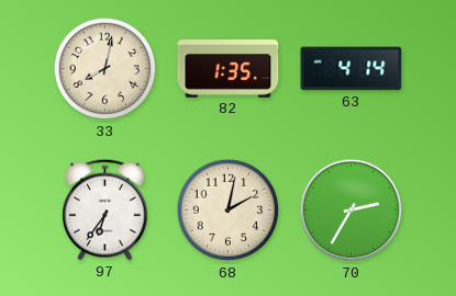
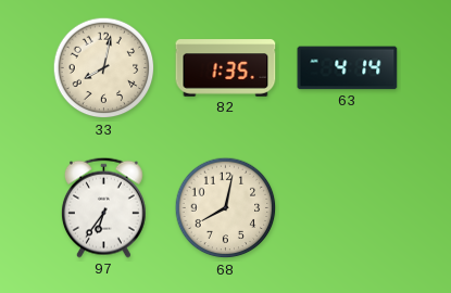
68: 2:02 -> 8:02
70: 2:35 -> none
